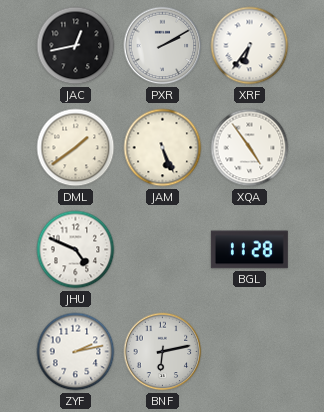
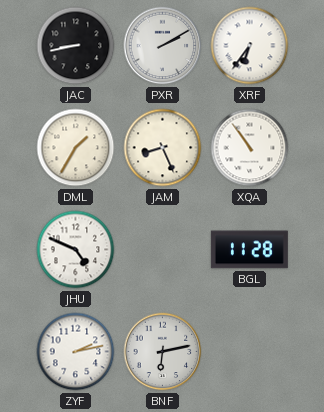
JAC: 12:43 -> 8:43
DML: 1:39 -> 1:35
JAM: 5:26 -> 8:26
XQA: 4:54 -> 10:54
